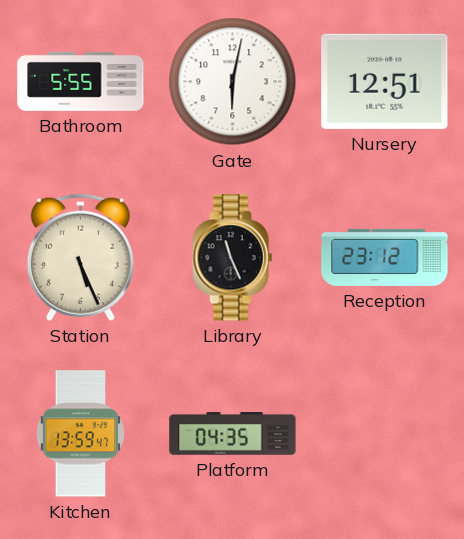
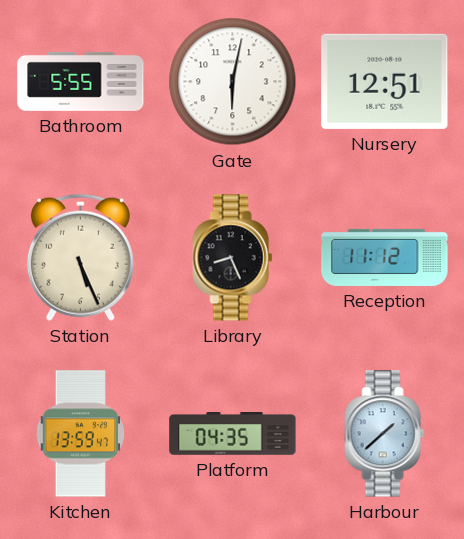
Library: 11:26 -> 8:26
Reception: 23:12 -> 11:12
Harbour: none -> 1:38
